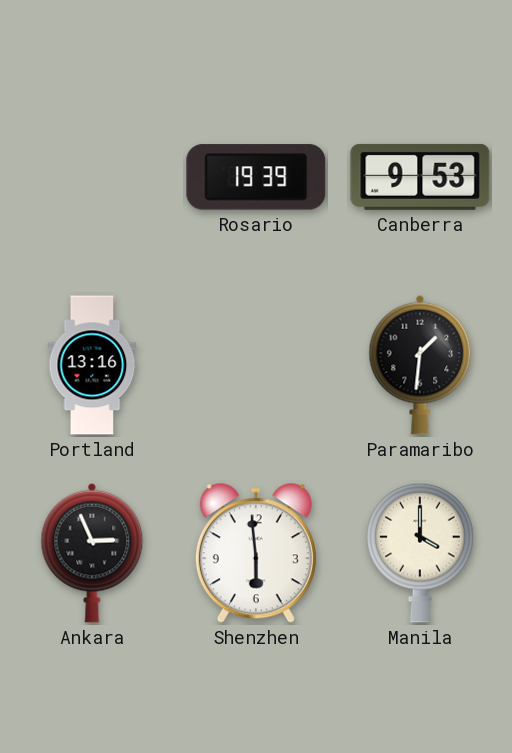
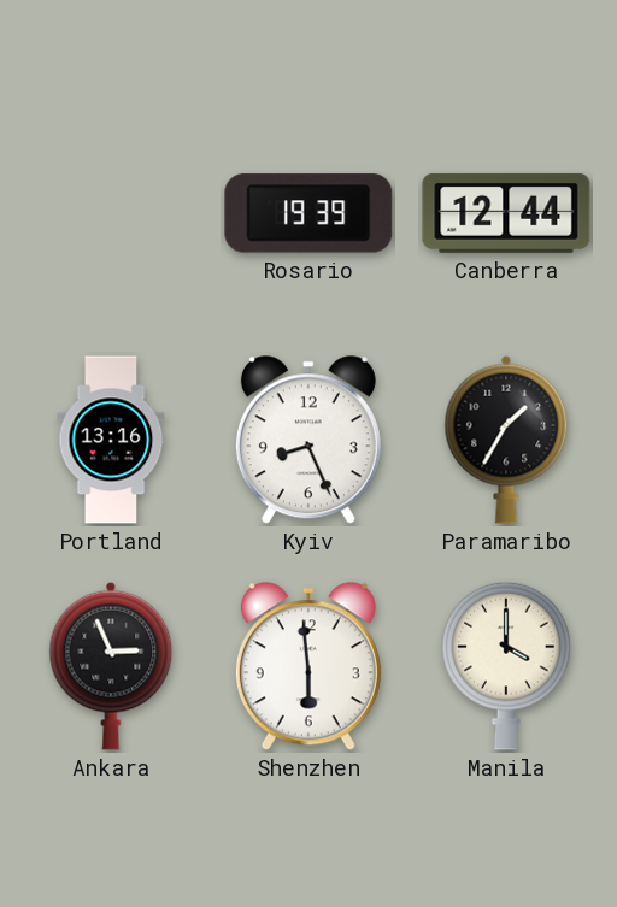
Canberra: 9:53 -> 12:44
Kyiv: none -> 8:26
Paramaribo: 1:31 -> 1:35
